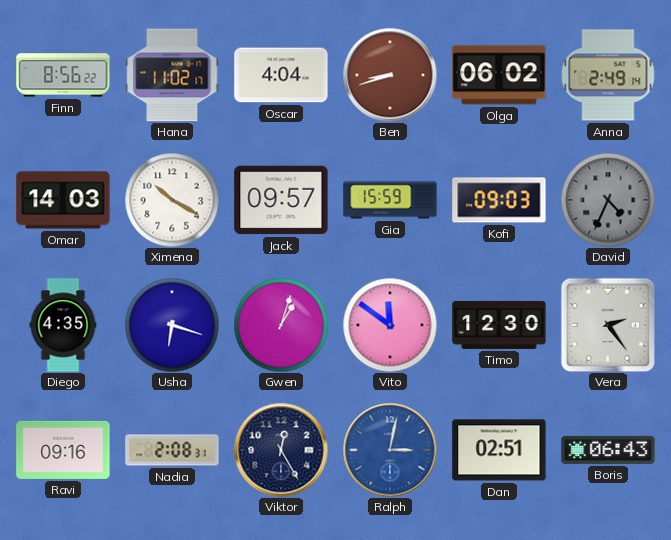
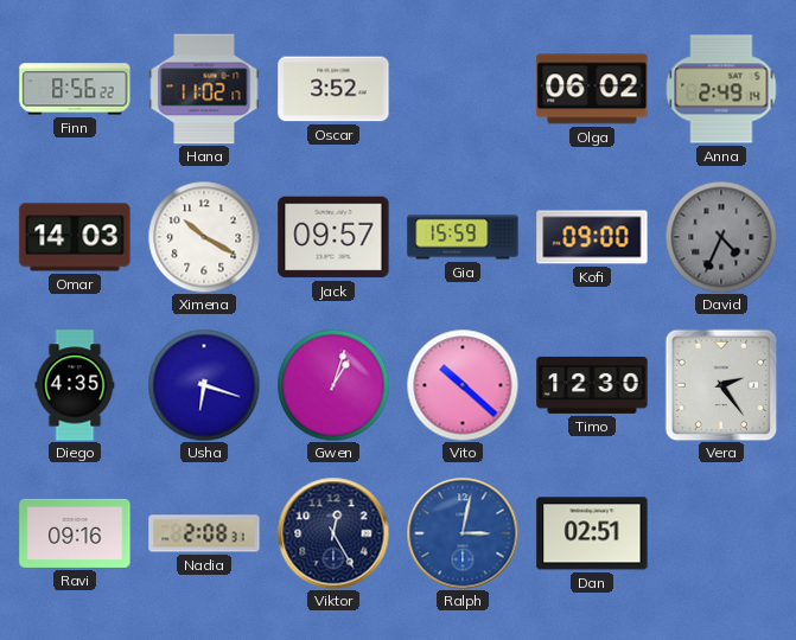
Oscar: 4:04 -> 3:52
Ben: 8:42 -> none
Kofi: 09:03 -> 09:00
Vito: 11:51 -> 10:22
Boris: 06:43 -> none
